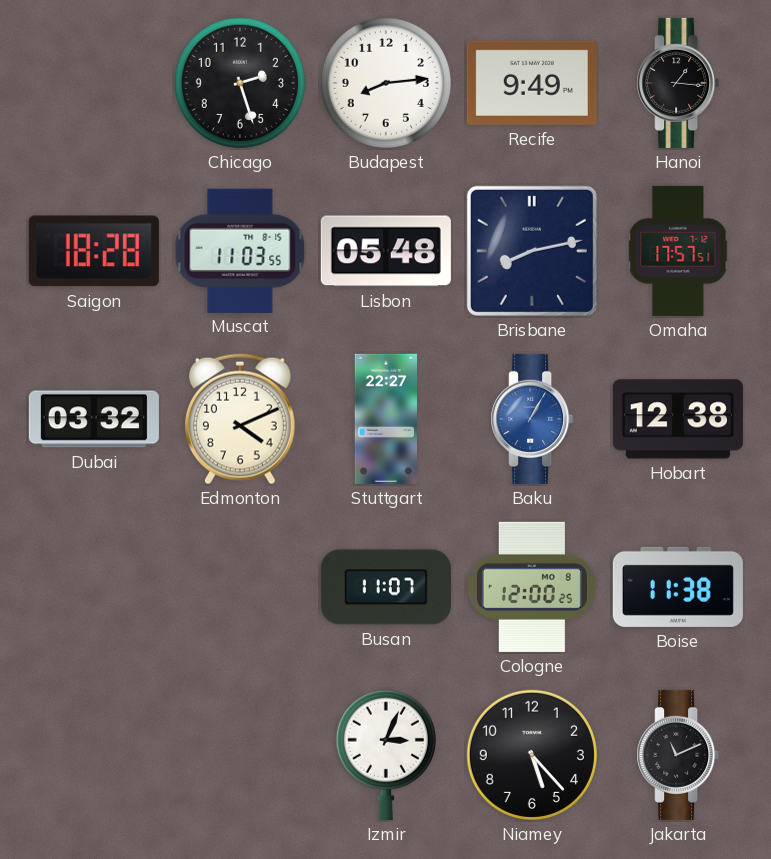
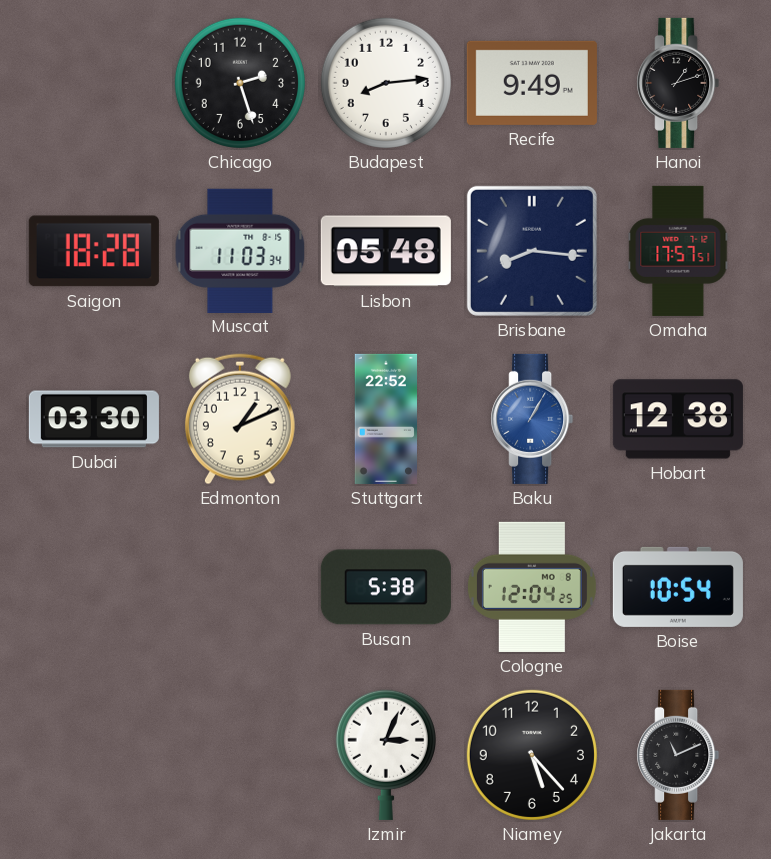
Hanoi: 1:16 -> 1:12
Muscat: 11:03:55 -> 11:03:34
Brisbane: 8:13 -> 8:16
Dubai: 03:32 -> 03:30
Edmonton: 4:11 -> 1:11
Stuttgart: 22:27 -> 22:52
Busan: 11:07 -> 5:38
Cologne: 12:00 -> 12:04
Boise: 11:38 -> 10:54
